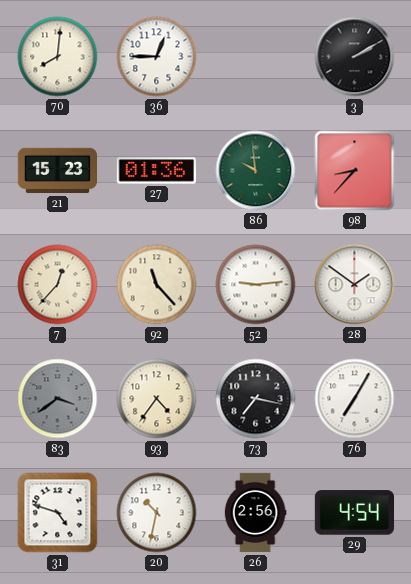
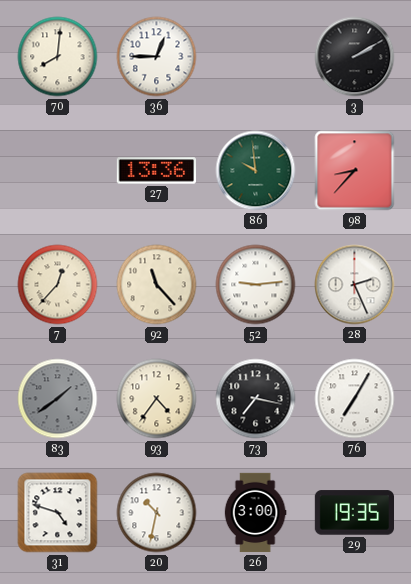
21: 15:23 -> none
27: 01:36 -> 13:36
28: 1:51 -> 2:26
83: 3:39 -> 1:39
26: 2:56 -> 3:00
29: 4:54 -> 19:35
